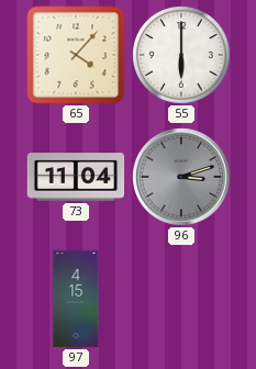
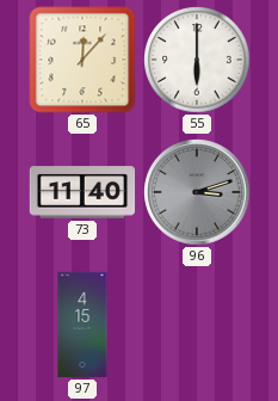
65: 4:07 -> 12:07
73: 11:04 -> 11:40
